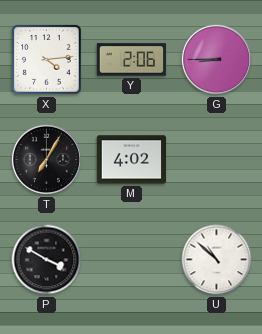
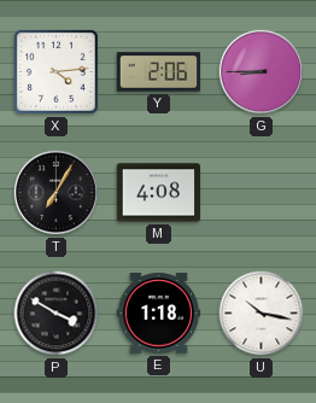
M: 4:02 -> 4:08
E: none -> 1:18
U: 10:52 -> 10:17
